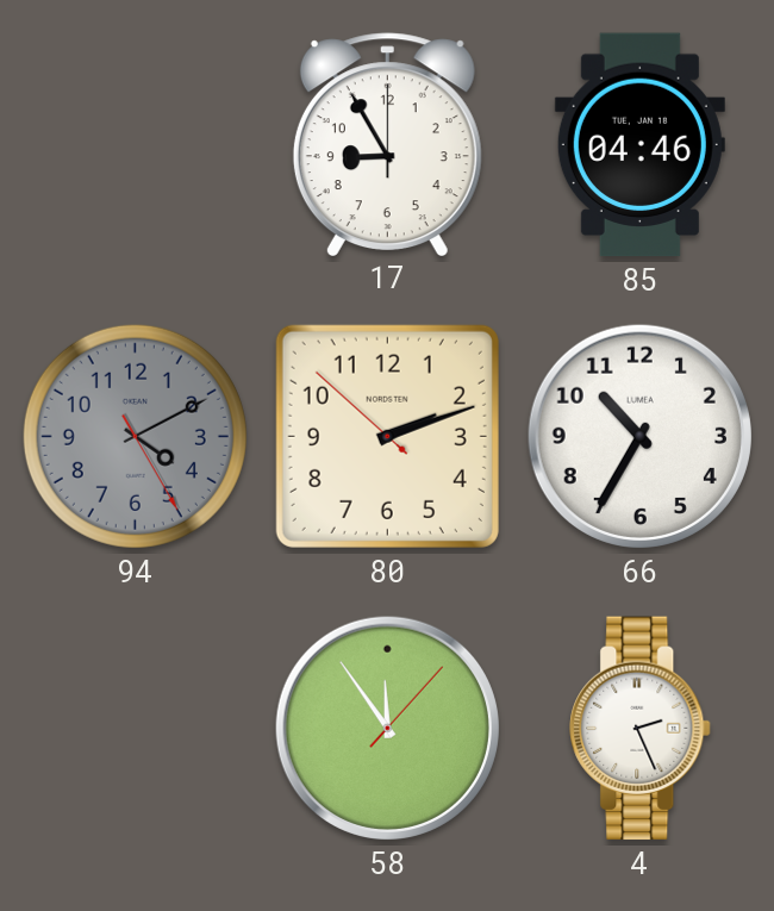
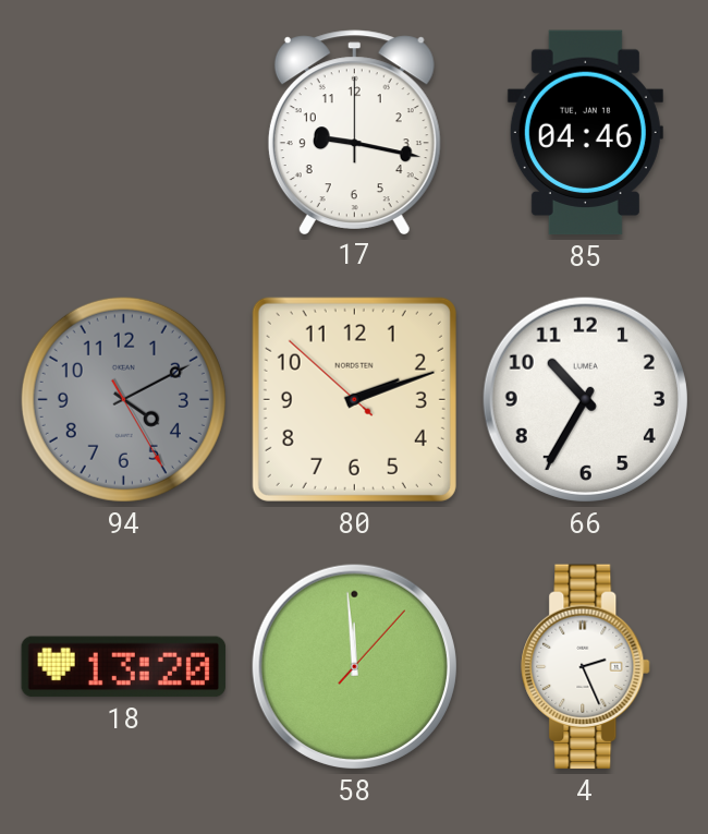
17: 8:55 -> 9:17
18: none -> 13:20
58: 11:54 -> 11:59
